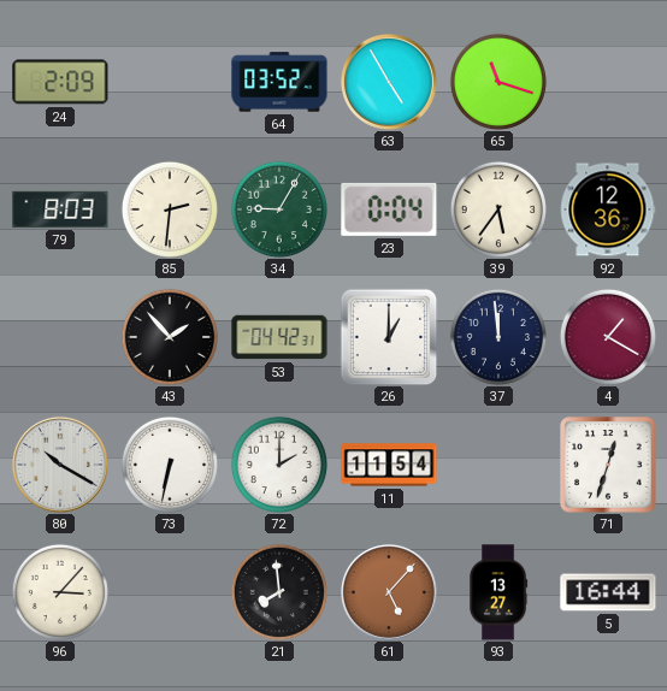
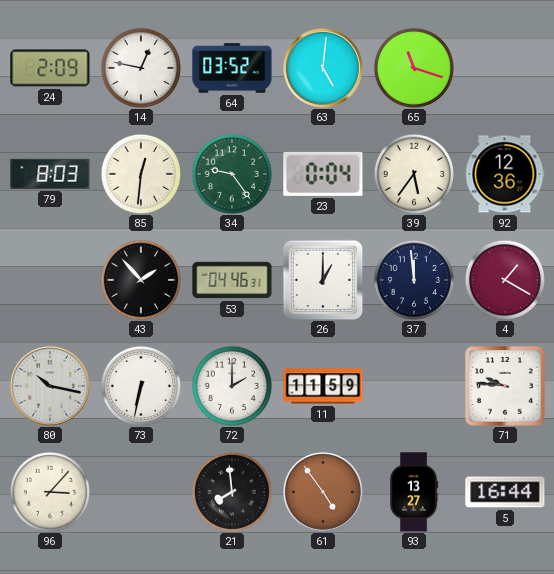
14: none -> 12:47
63: 4:55 -> 5:01
85: 2:31 -> 12:31
34: 9:05 -> 9:24
53: 04:42 -> 04:46
80: 10:20 -> 10:17
11: 11:54 -> 11:59
71: 12:33 -> 9:46
61: 5:07 -> 4:54
